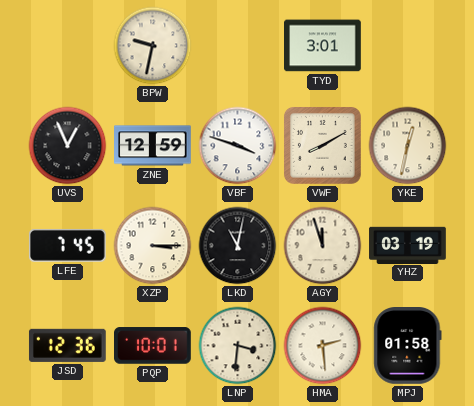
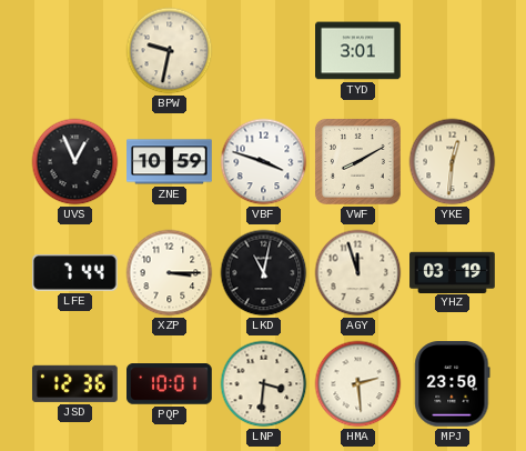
ZNE: 12:59 -> 10:59
YKE: 12:32 -> 12:31
LFE: 7:45 -> 7:44
MPJ: 01:58 -> 23:50
